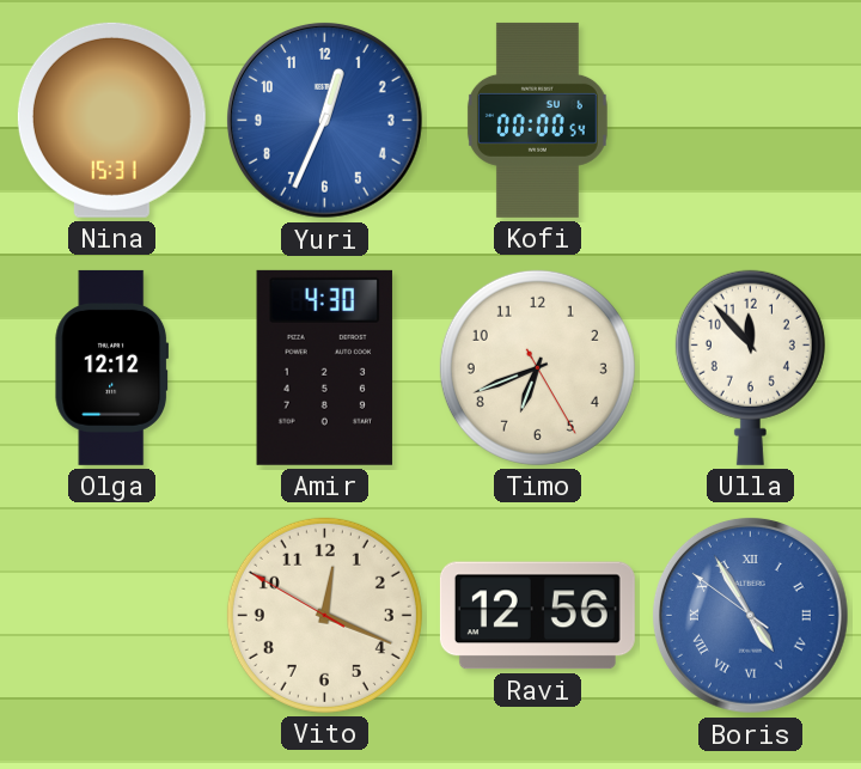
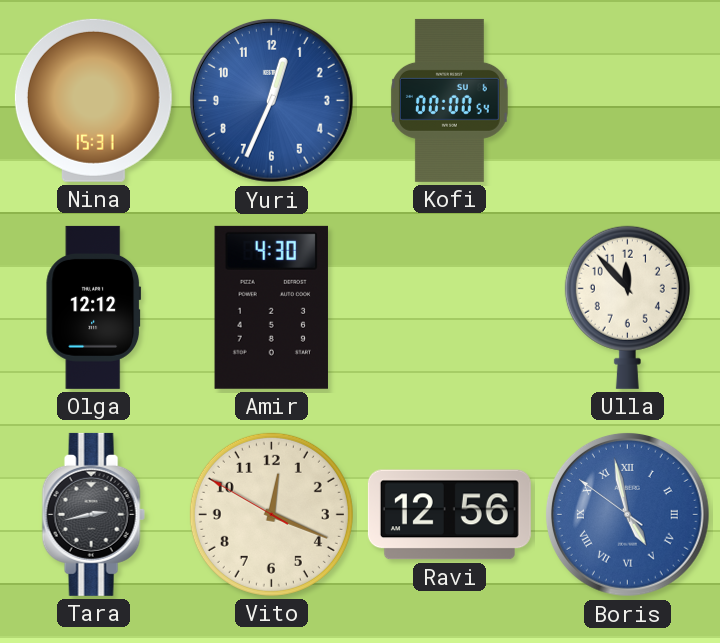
Timo: 6:41 -> none
Tara: none -> 2:43
Boris: 4:54 -> 4:57
